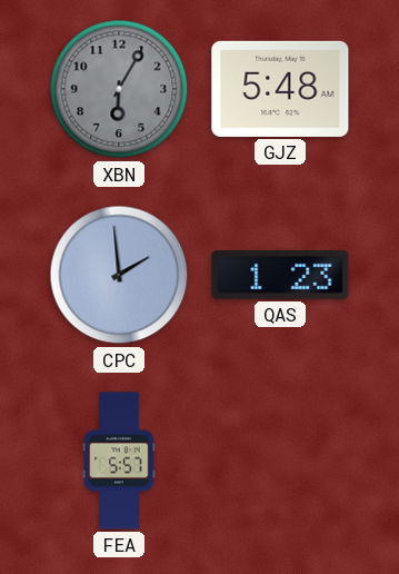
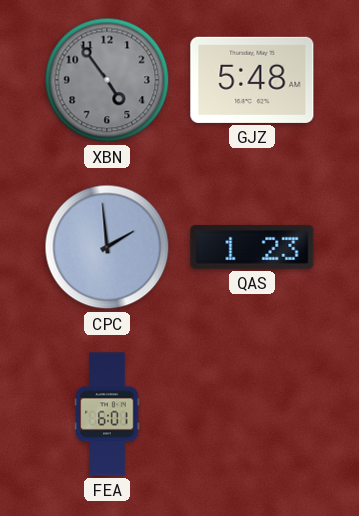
XBN: 6:05 -> 4:54
FEA: 5:57 -> 6:01
